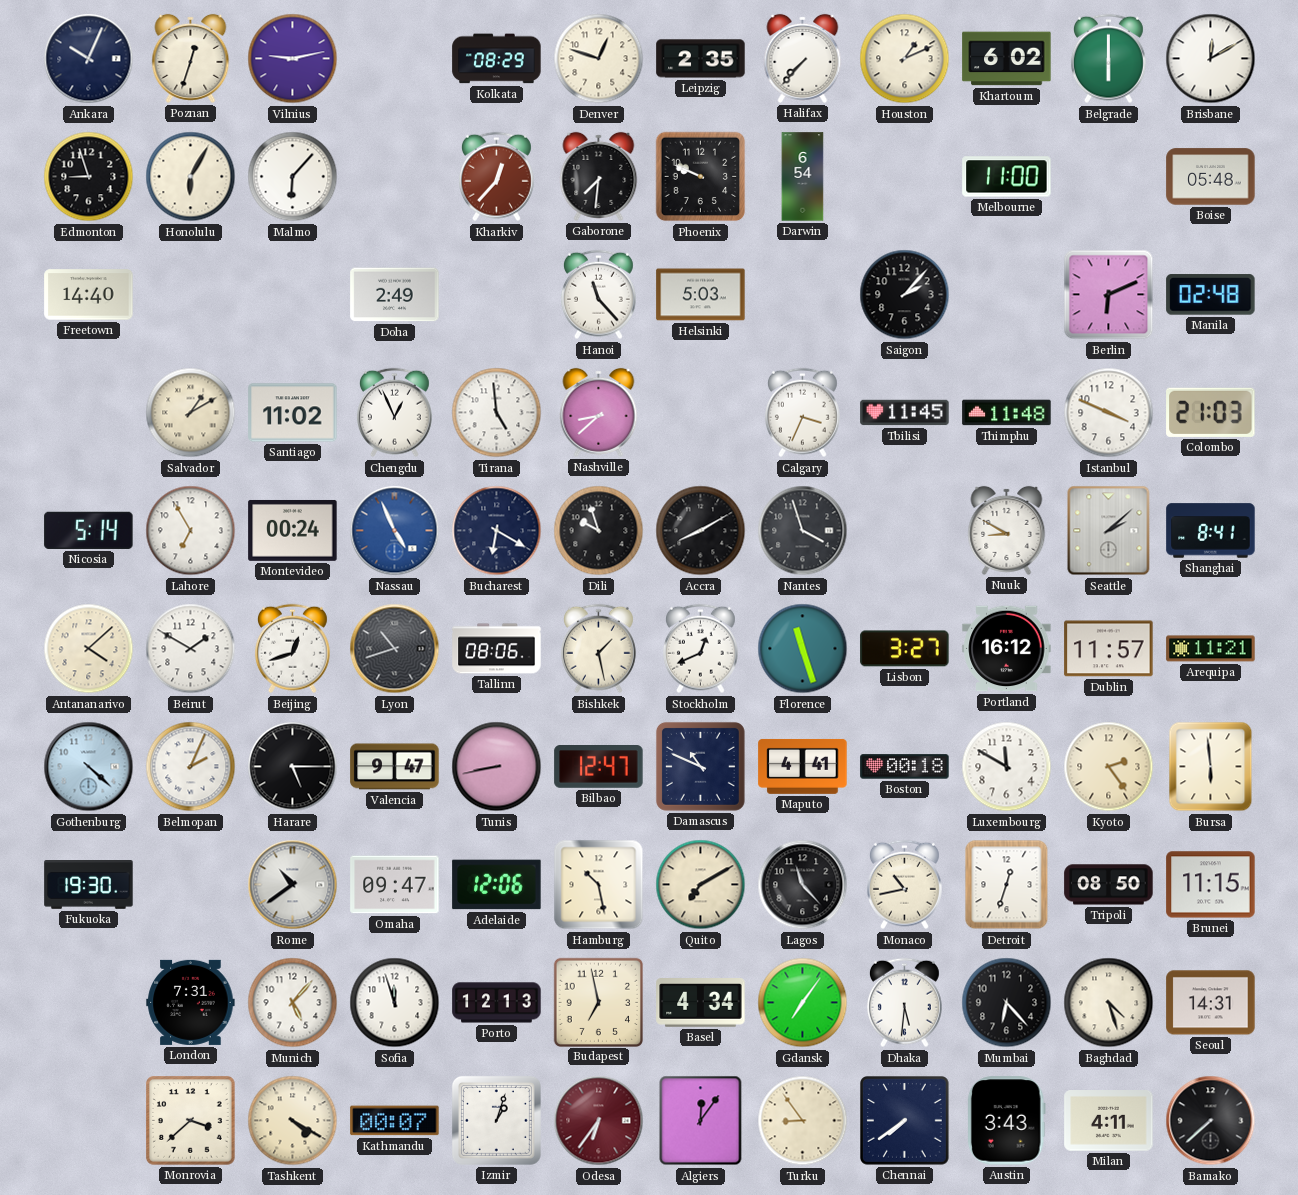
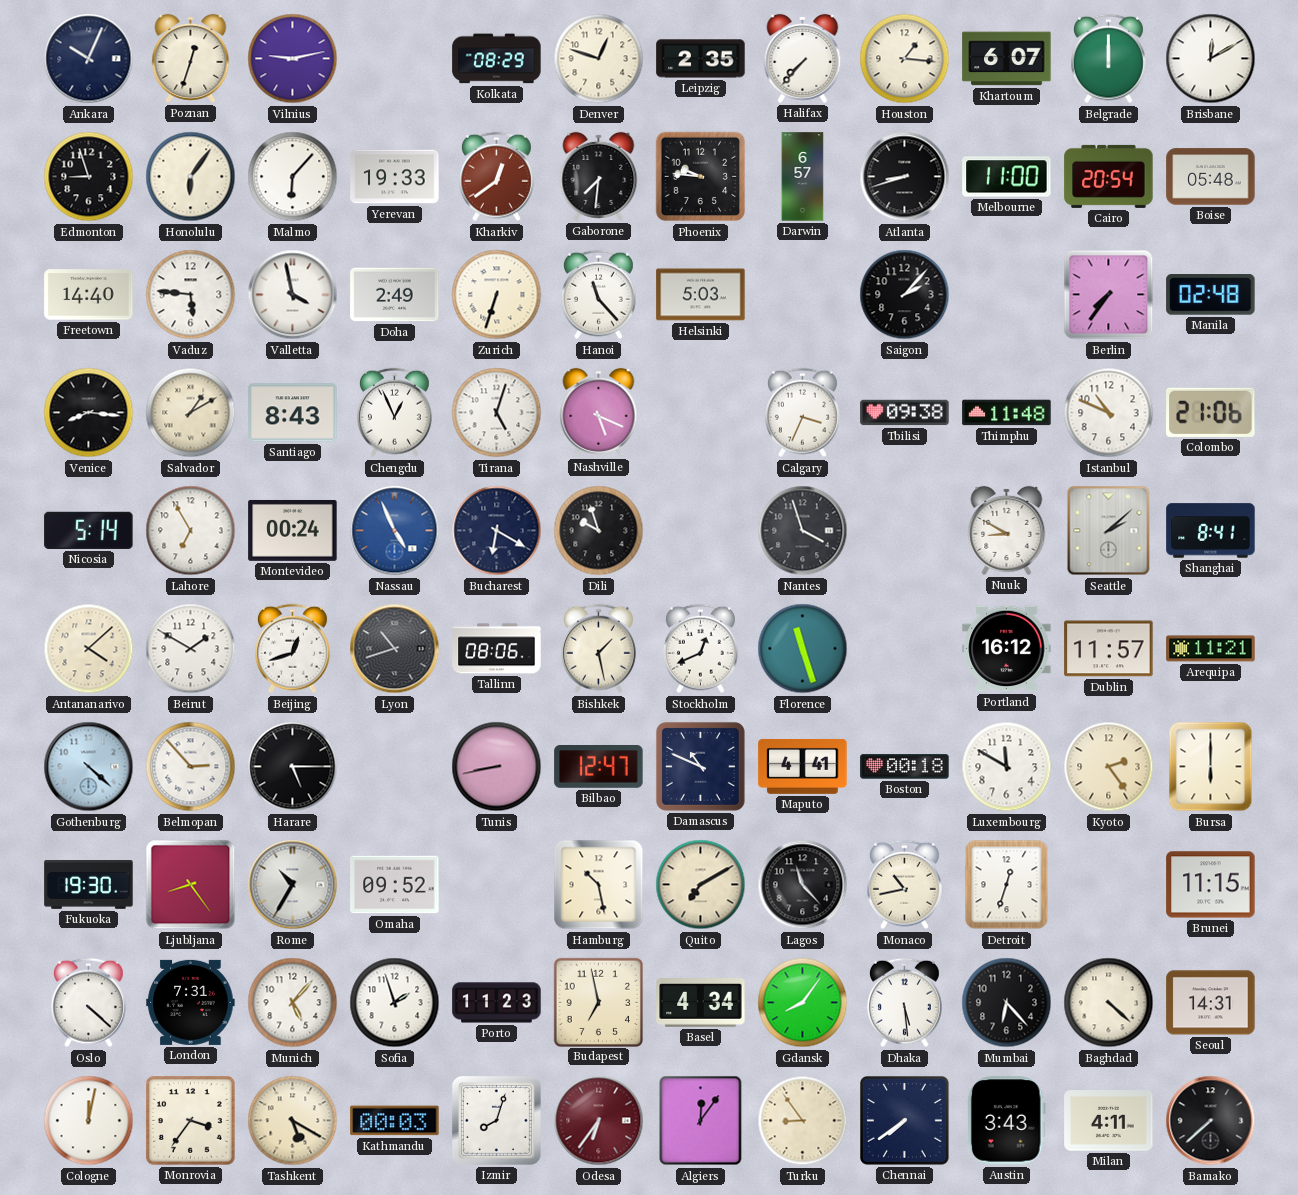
Houston: 1:11 -> 1:16
Khartoum: 6:02 -> 6:07
Belgrade: 6:00 -> 12:00
Honolulu: 6:05 -> 6:06
Yerevan: none -> 19:33
Kharkiv: 12:37 -> 12:39
Phoenix: 9:49 -> 9:46
Darwin: 6:54 -> 6:57
Atlanta: none -> 8:42
Cairo: none -> 20:54
Vaduz: none -> 5:46
Valletta: none -> 3:58
Zurich: none -> 6:33
Berlin: 6:11 -> 7:36
Venice: none -> 8:16
Santiago: 11:02 -> 8:43
Tirana: 4:59 -> 5:03
Nashville: 8:38 -> 5:19
Tbilisi: 11:45 -> 09:38
Istanbul: 3:49 -> 10:49
Colombo: 21:03 -> 21:06
Accra: 8:10 -> none
Lisbon: 3:27 -> none
Belmopan: 2:04 -> 2:53
Valencia: 9:47 -> none
Bursa: 5:59 -> 6:00
Ljubljana: none -> 8:24
Rome: 10:39 -> 10:35
Omaha: 09:47 -> 09:52
Adelaide: 12:06 -> none
Tripoli: 08:50 -> none
Oslo: none -> 4:22
Sofia: 11:57 -> 1:57
Porto: 12:13 -> 11:23
Gdansk: 7:06 -> 8:06
Dhaka: 5:31 -> 5:29
Baghdad: 4:27 -> 4:22
Cologne: none -> 12:02
Monrovia: 3:38 -> 3:36
Tashkent: 4:20 -> 5:20
Kathmandu: 00:07 -> 00:03
Izmir: 1:03 -> 8:03
